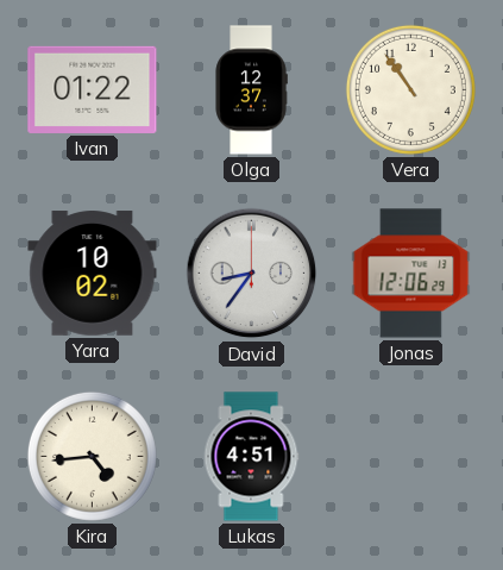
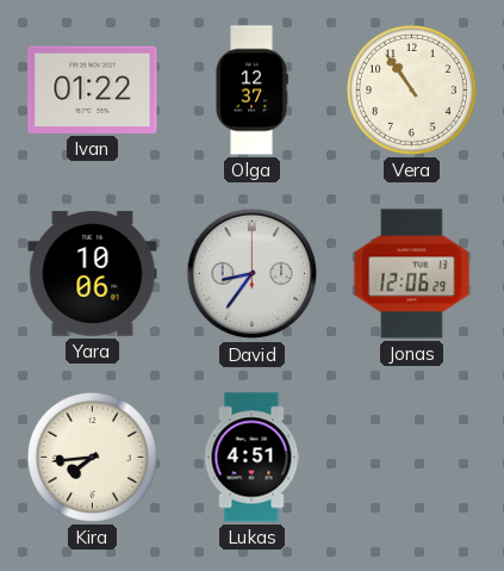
Yara: 10:02 -> 10:06
Kira: 4:44 -> 7:44
